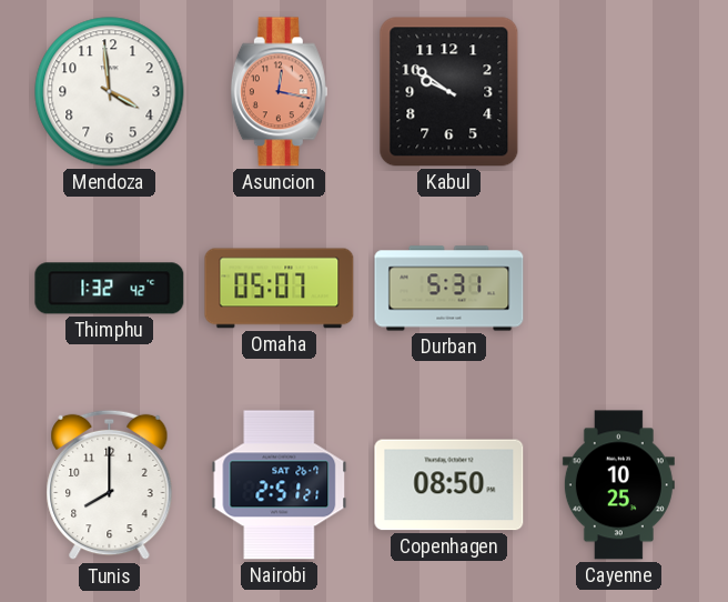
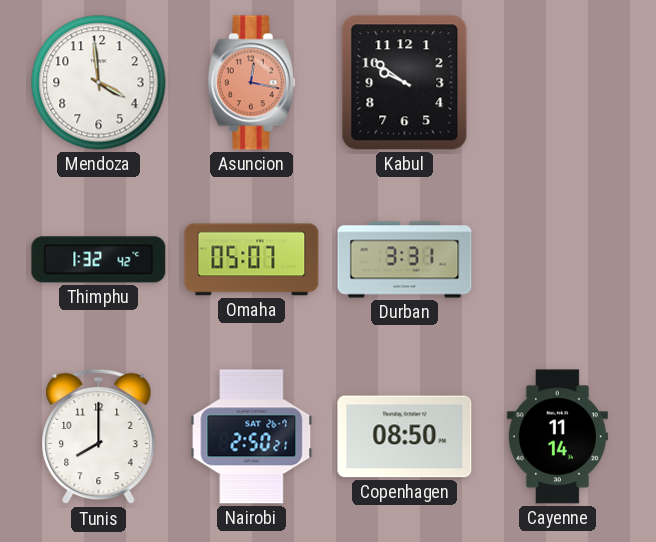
Durban: 5:31 -> 3:31
Nairobi: 2:51 -> 2:50
Cayenne: 10:25 -> 11:14
